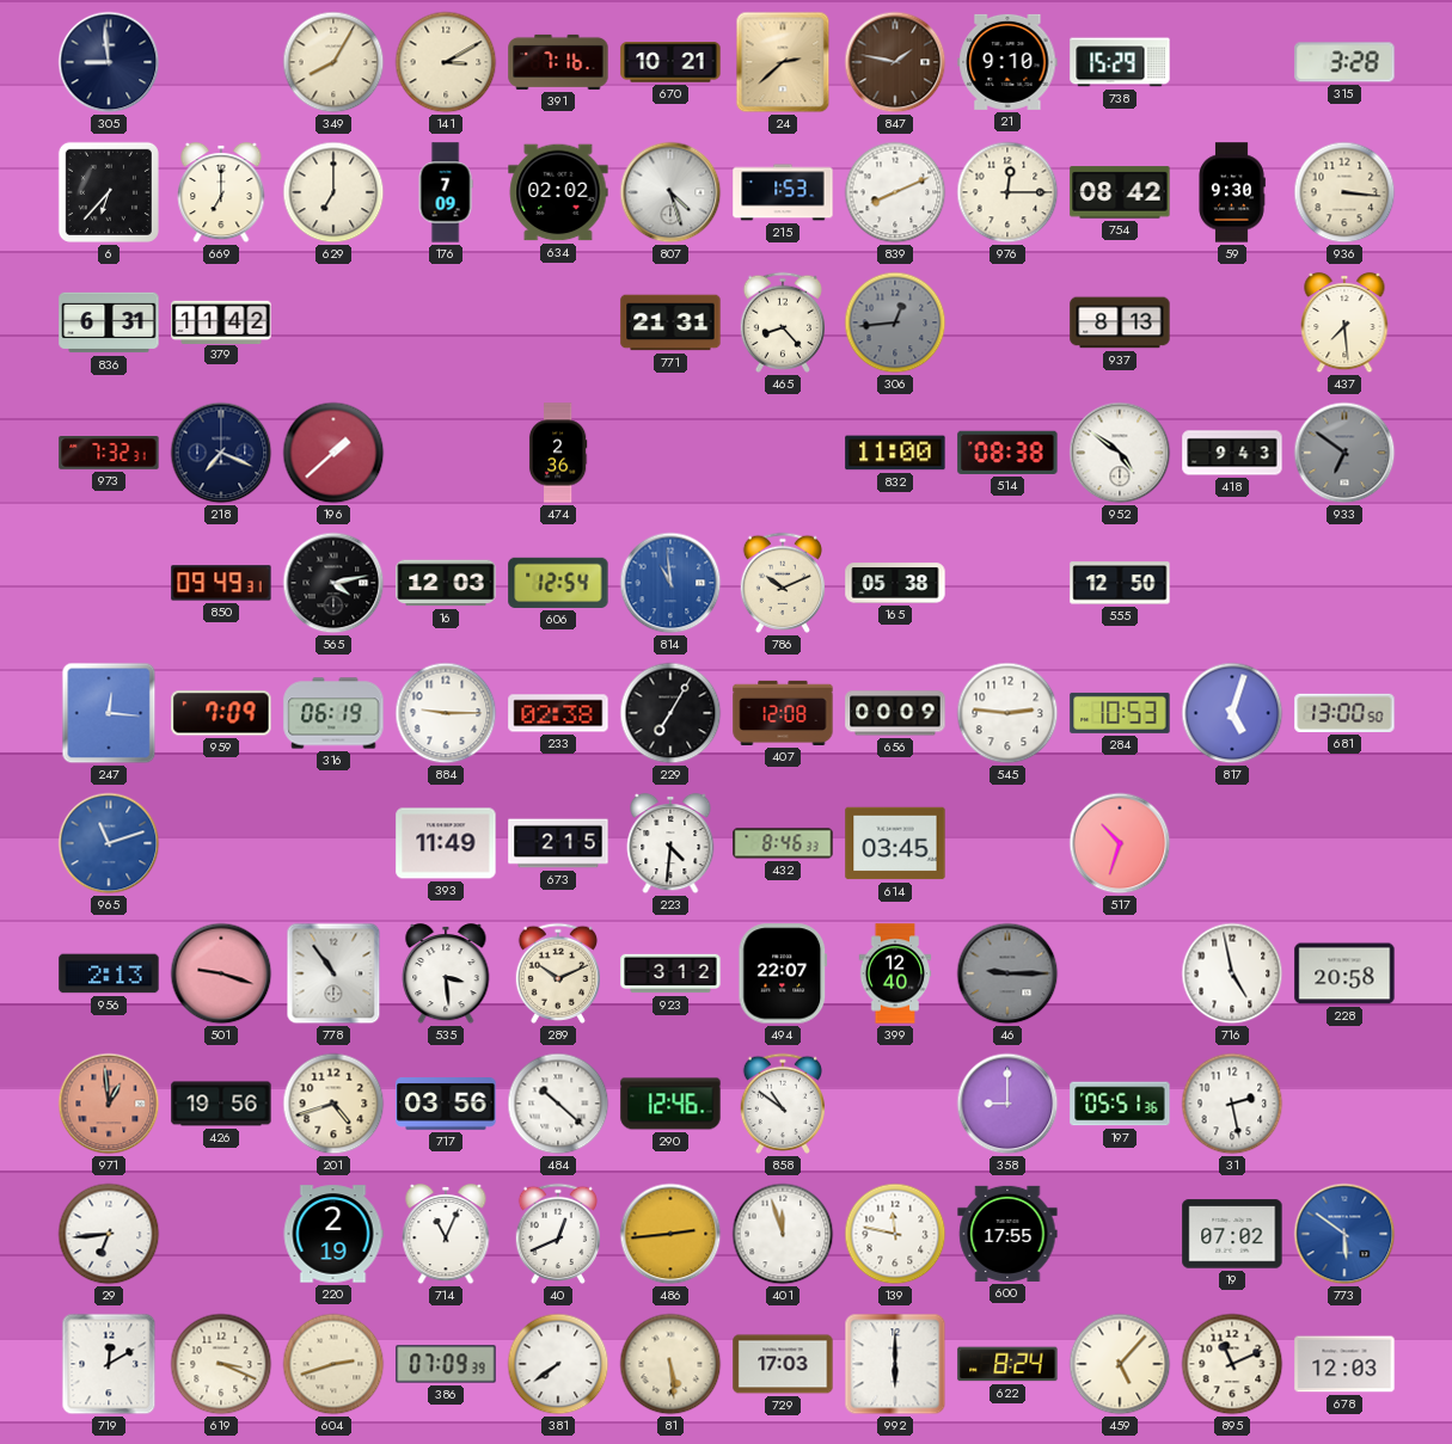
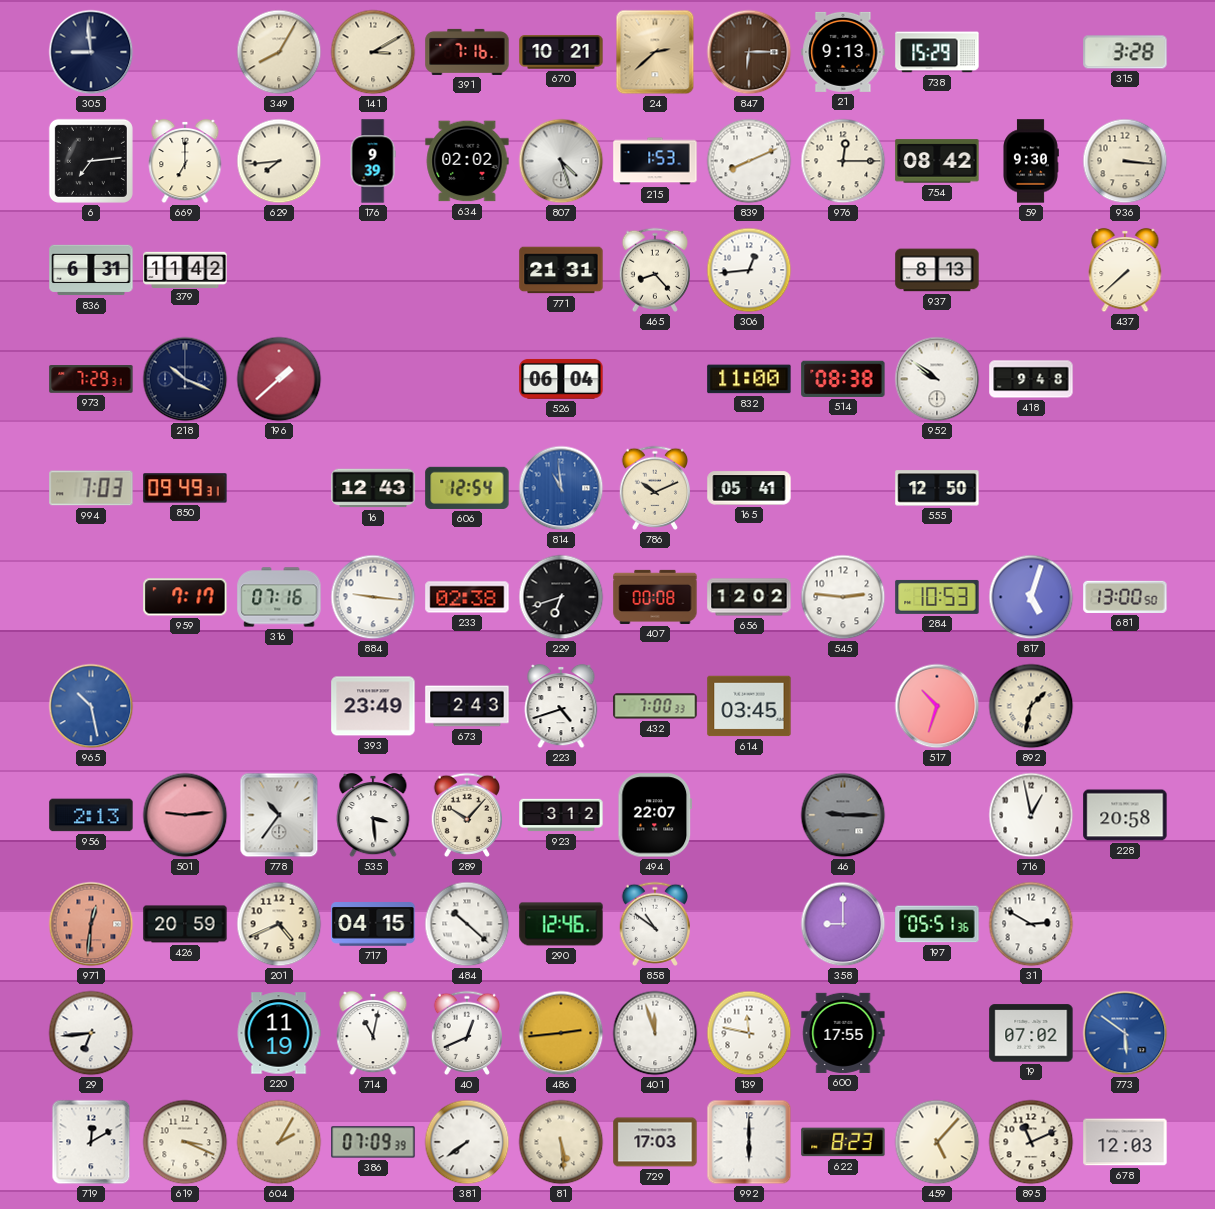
847: 1:47 -> 6:15
21: 9:10 -> 9:13
6: 6:37 -> 7:14
629: 7:00 -> 7:44
176: 7:09 -> 9:39
306 dial: grey -> white
437: 7:29 -> 7:38
973: 7:32 -> 7:29
218: 7:19 -> 10:19
474: 2:36 -> none
526: none -> 06:04
952: 4:51 -> 9:51
418: 9:43 -> 9:48
933: 6:51 -> none
994: none -> 7:03
565: 4:13 -> none
16: 12:03 -> 12:43
165: 05:38 -> 05:41
247: 12:16 -> none
959: 7:09 -> 7:17
316: 06:19 -> 07:16
884: 9:15 -> 9:16
229: 7:05 -> 6:42
407: 12:08 -> 00:08
656: 00:09 -> 12:02
965: 11:12 -> 10:28
393: 11:49 -> 23:49
673: 2:15 -> 2:43
223: 4:31 -> 4:42
432: 8:46 -> 7:00
892: none -> 1:32
501: 9:18 -> 9:14
778: 10:54 -> 10:36
289: 10:11 -> 10:07
399: 12:40 -> none
716: 4:58 -> 12:58
971: 12:59 -> 12:31
426: 19:56 -> 20:59
201: 4:42 -> 4:41
717: 03:56 -> 04:15
31: 2:28 -> 2:50
220: 2:19 -> 11:19
714: 11:04 -> 11:02
604: 2:42 -> 2:05
622: 8:24 -> 8:23
